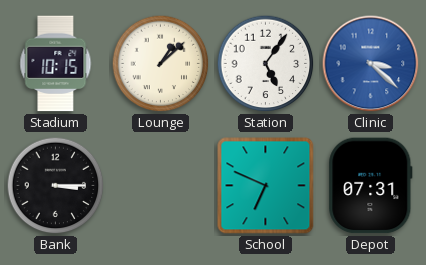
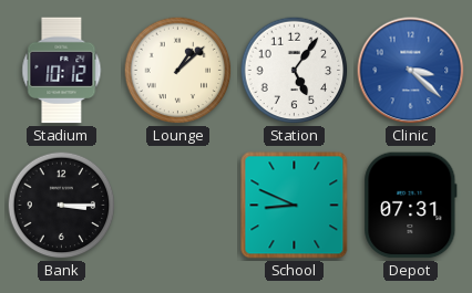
Stadium: 10:15 -> 10:12
School: 6:49 -> 8:49
